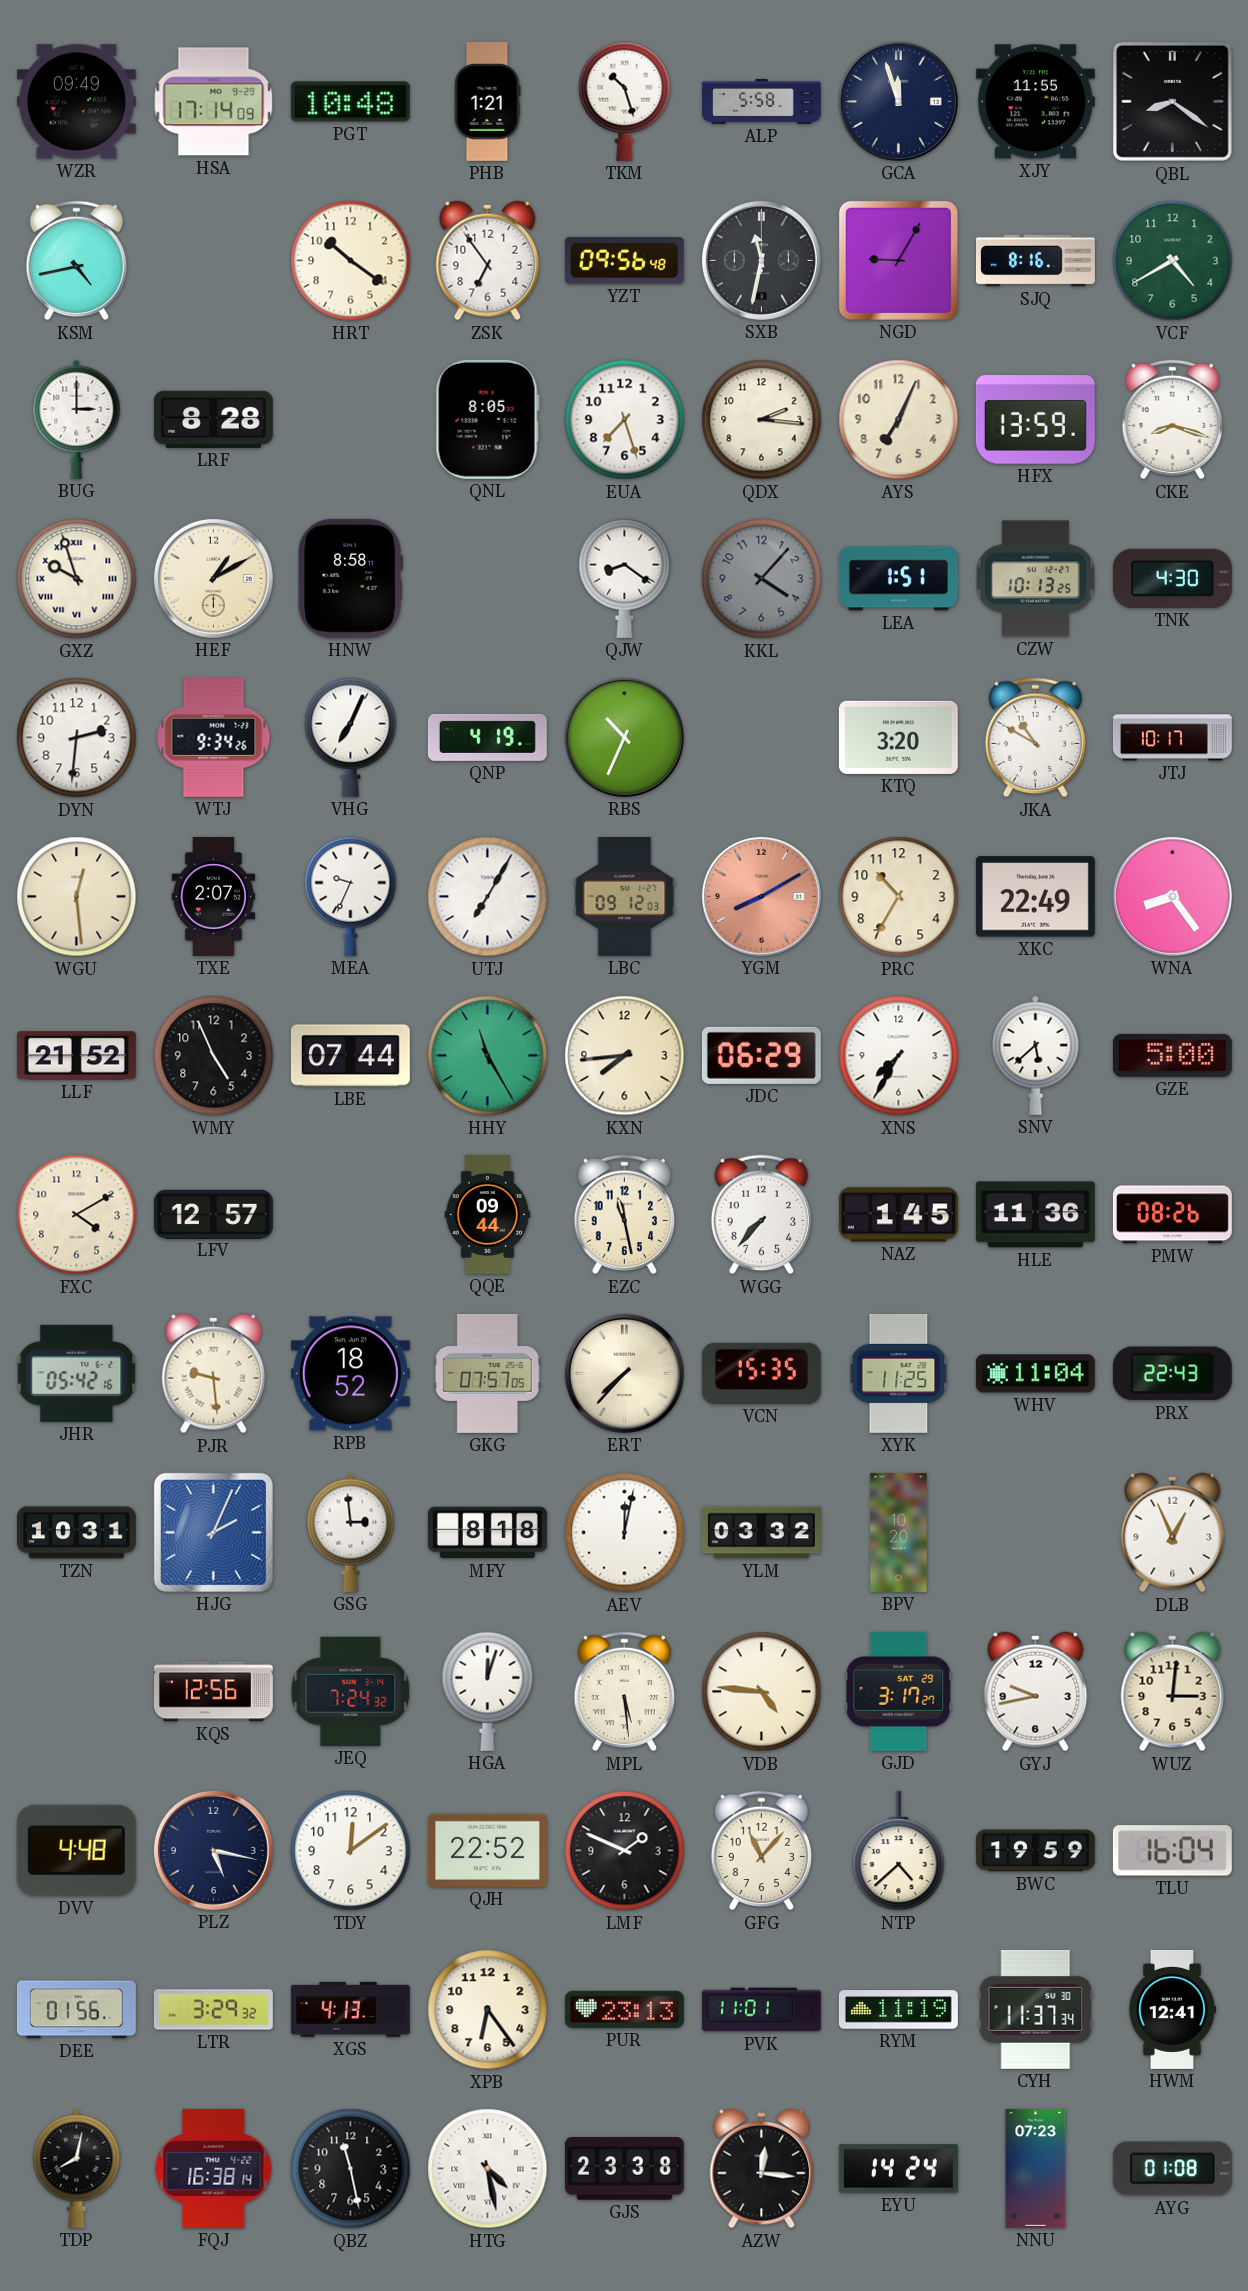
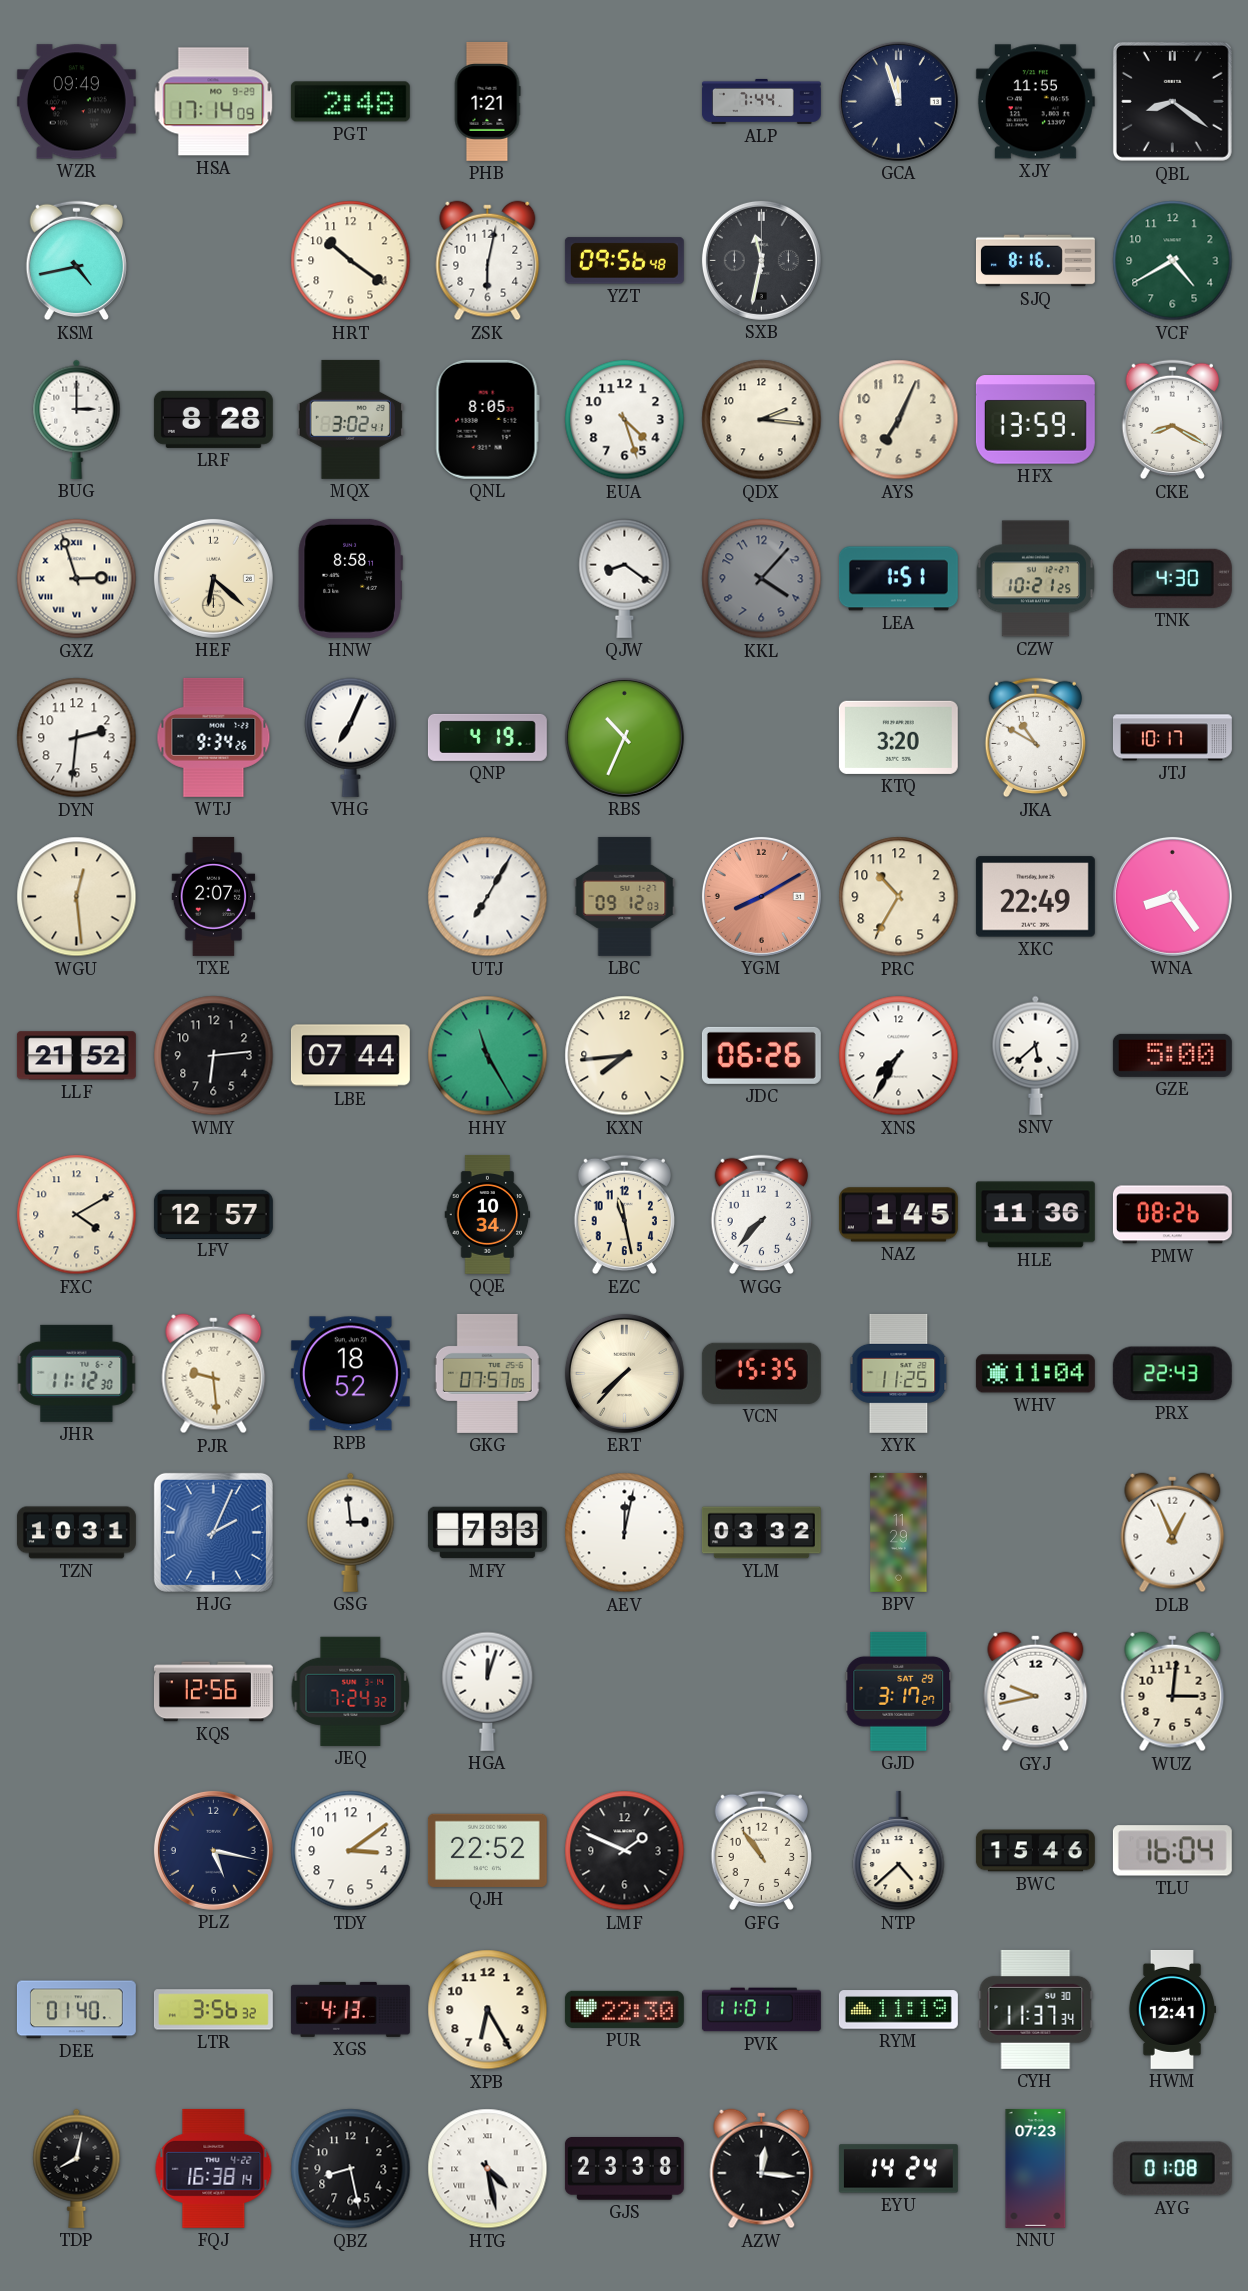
PGT: 10:48 -> 2:48
TKM: 10:27 -> none
ALP: 5:58 -> 7:44
ZSK: 6:54 -> 6:02
NGD: 9:05 -> none
MQX: none -> 3:02
EUA: 7:27 -> 4:27
CKE: 8:18 -> 8:20
GXZ: 9:57 -> 2:57
HEF: 1:10 -> 6:22
CZW: 10:13 -> 10:21
MEA: 9:34 -> none
WMY: 4:56 -> 6:14
JDC: 06:29 -> 06:26
QQE: 09:44 -> 10:34
JHR: 05:42 -> 11:12
MFY: 8:18 -> 7:33
BPV: 10:20 -> 11:29
MPL: 5:29 -> none
VDB: 4:46 -> none
DVV: 4:48 -> none
TDY: 12:09 -> 3:09
GFG: 11:07 -> 10:54
BWC: 19:59 -> 15:46
DEE: 01:56 -> 01:40
LTR: 3:29 -> 3:56
XPB: 6:24 -> 6:25
PUR: 23:13 -> 22:30
QBZ: 11:28 -> 8:28
